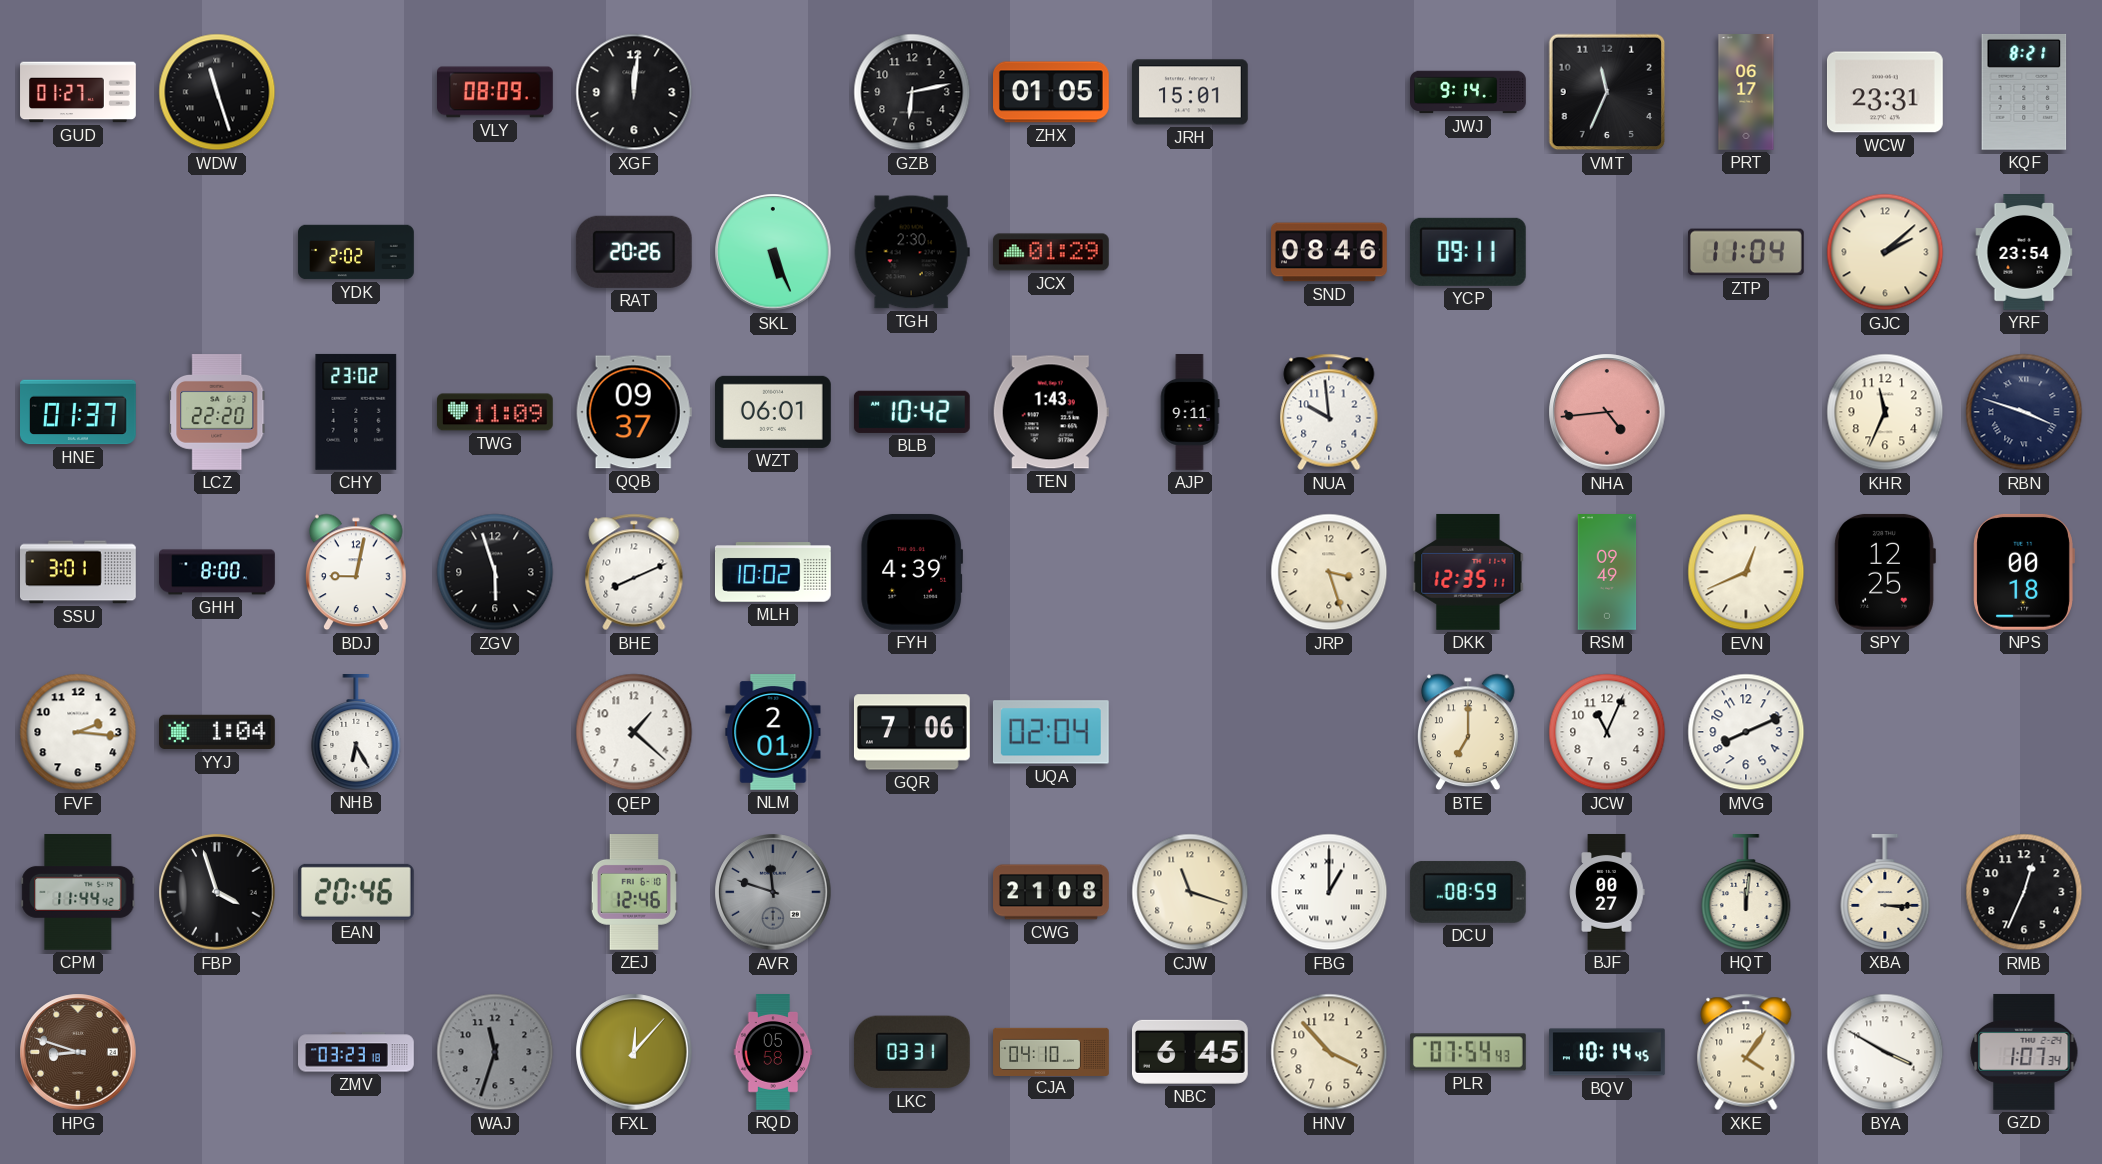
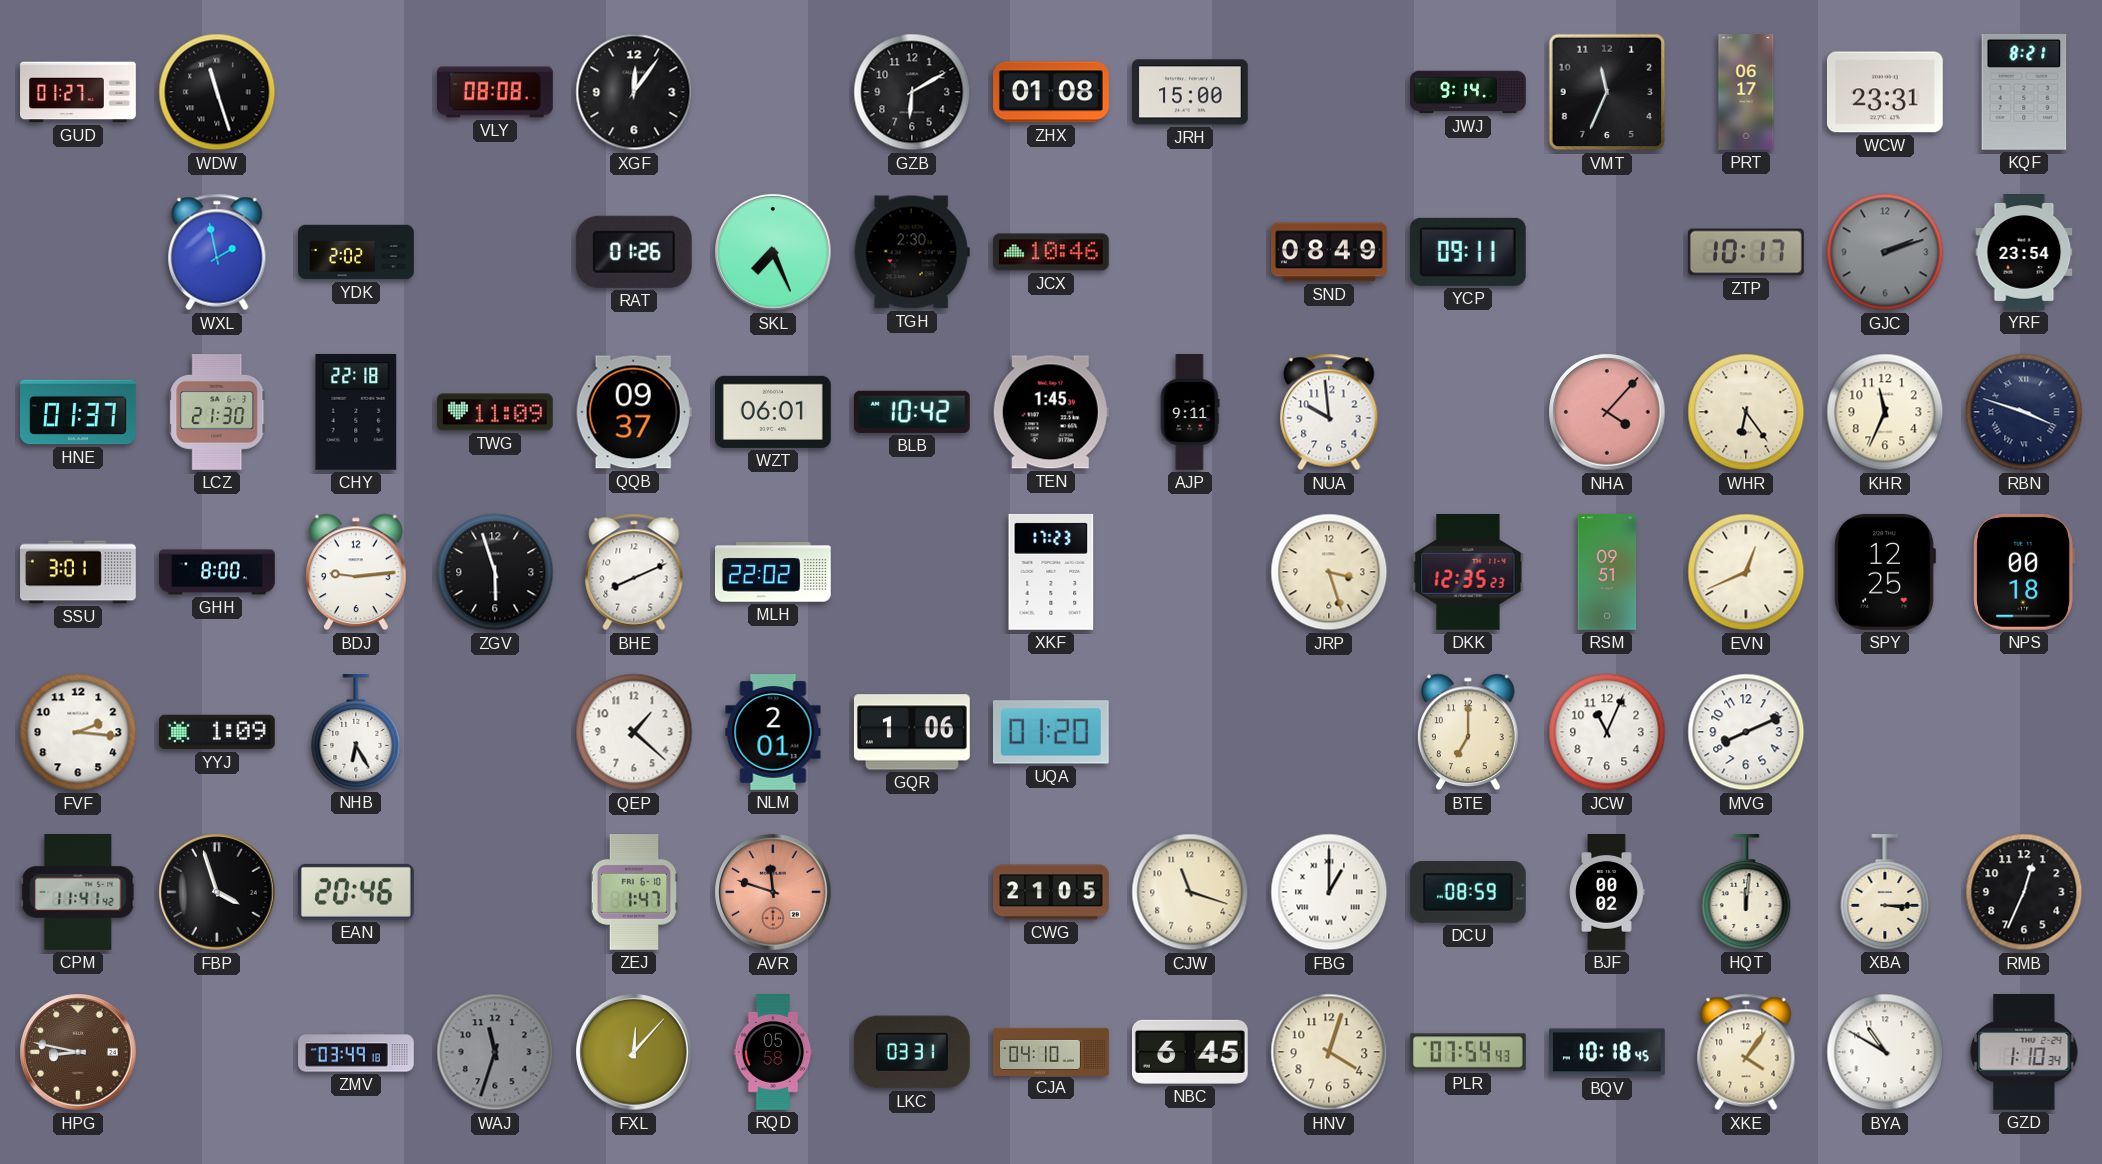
VLY: 08:09 -> 08:08
XGF: 12:01 -> 12:06
GZB: 6:13 -> 6:10
ZHX: 01:05 -> 01:08
JRH: 15:01 -> 15:00
WXL: none -> 1:58
RAT: 20:26 -> 01:26
SKL: 5:26 -> 7:26
JCX: 01:29 -> 10:46
SND: 08:46 -> 08:49
ZTP: 11:04 -> 10:17
GJC: 2:08 -> 2:12
GJC dial: cream -> grey
LCZ: 22:20 -> 21:30
CHY: 23:02 -> 22:18
TEN: 1:43 -> 1:45
NHA: 4:44 -> 4:07
WHR: none -> 6:24
BDJ: 9:02 -> 9:14
MLH: 10:02 -> 22:02
FYH: 4:39 -> none
XKF: none -> 17:23
DKK: 12:35:11 -> 12:35:23
RSM: 09:49 -> 09:51
YYJ: 1:04 -> 1:09
GQR: 7:06 -> 1:06
UQA: 02:04 -> 01:20
CPM: 11:44 -> 11:41
ZEJ: 12:46 -> 1:47
AVR dial: grey -> salmon
CWG: 21:08 -> 21:05
BJF: 00:27 -> 00:02
HPG: 8:48 -> 8:47
ZMV: 03:23 -> 03:49
HNV: 3:53 -> 4:03
BQV: 10:14 -> 10:18
BYA: 3:50 -> 10:50
GZD: 1:07 -> 1:10
